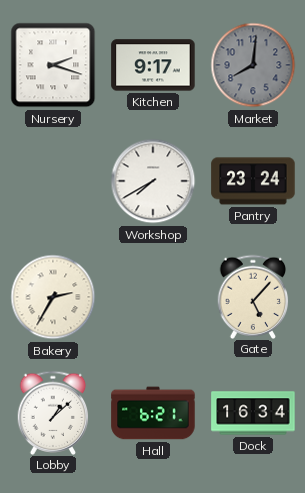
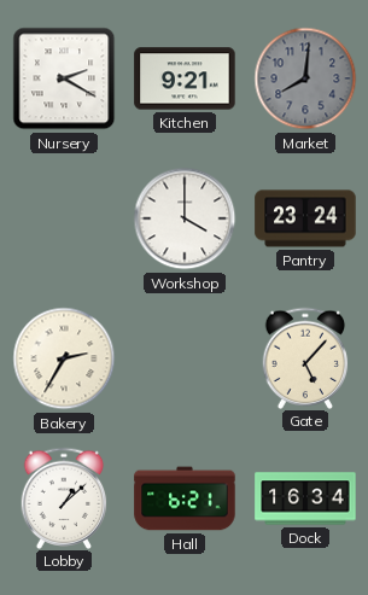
Nursery: 2:18 -> 2:20
Kitchen: 9:17 -> 9:21
Workshop: 7:40 -> 4:00
